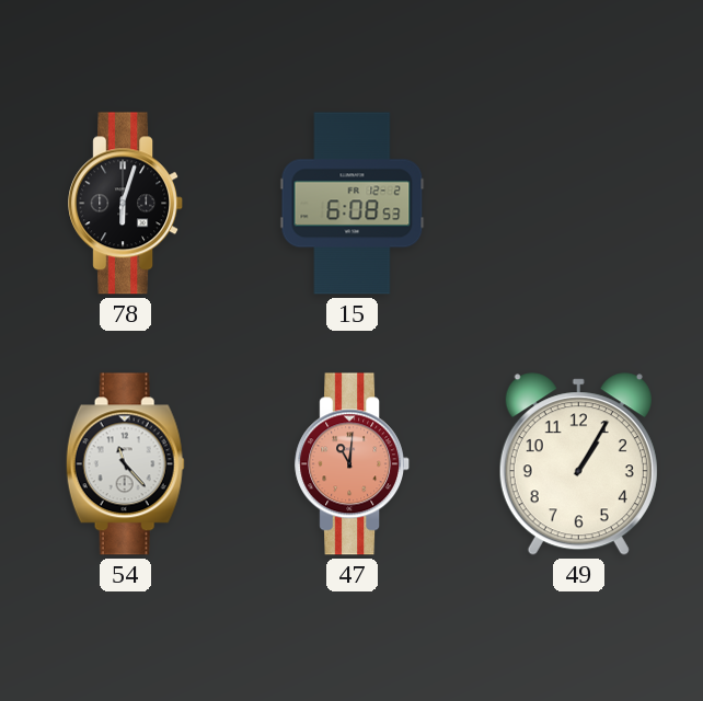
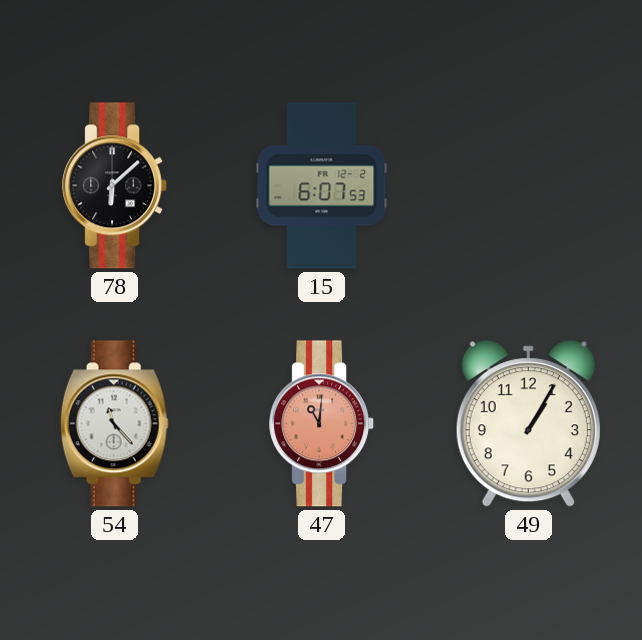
78: 6:03 -> 6:08
15: 6:08 -> 6:07
